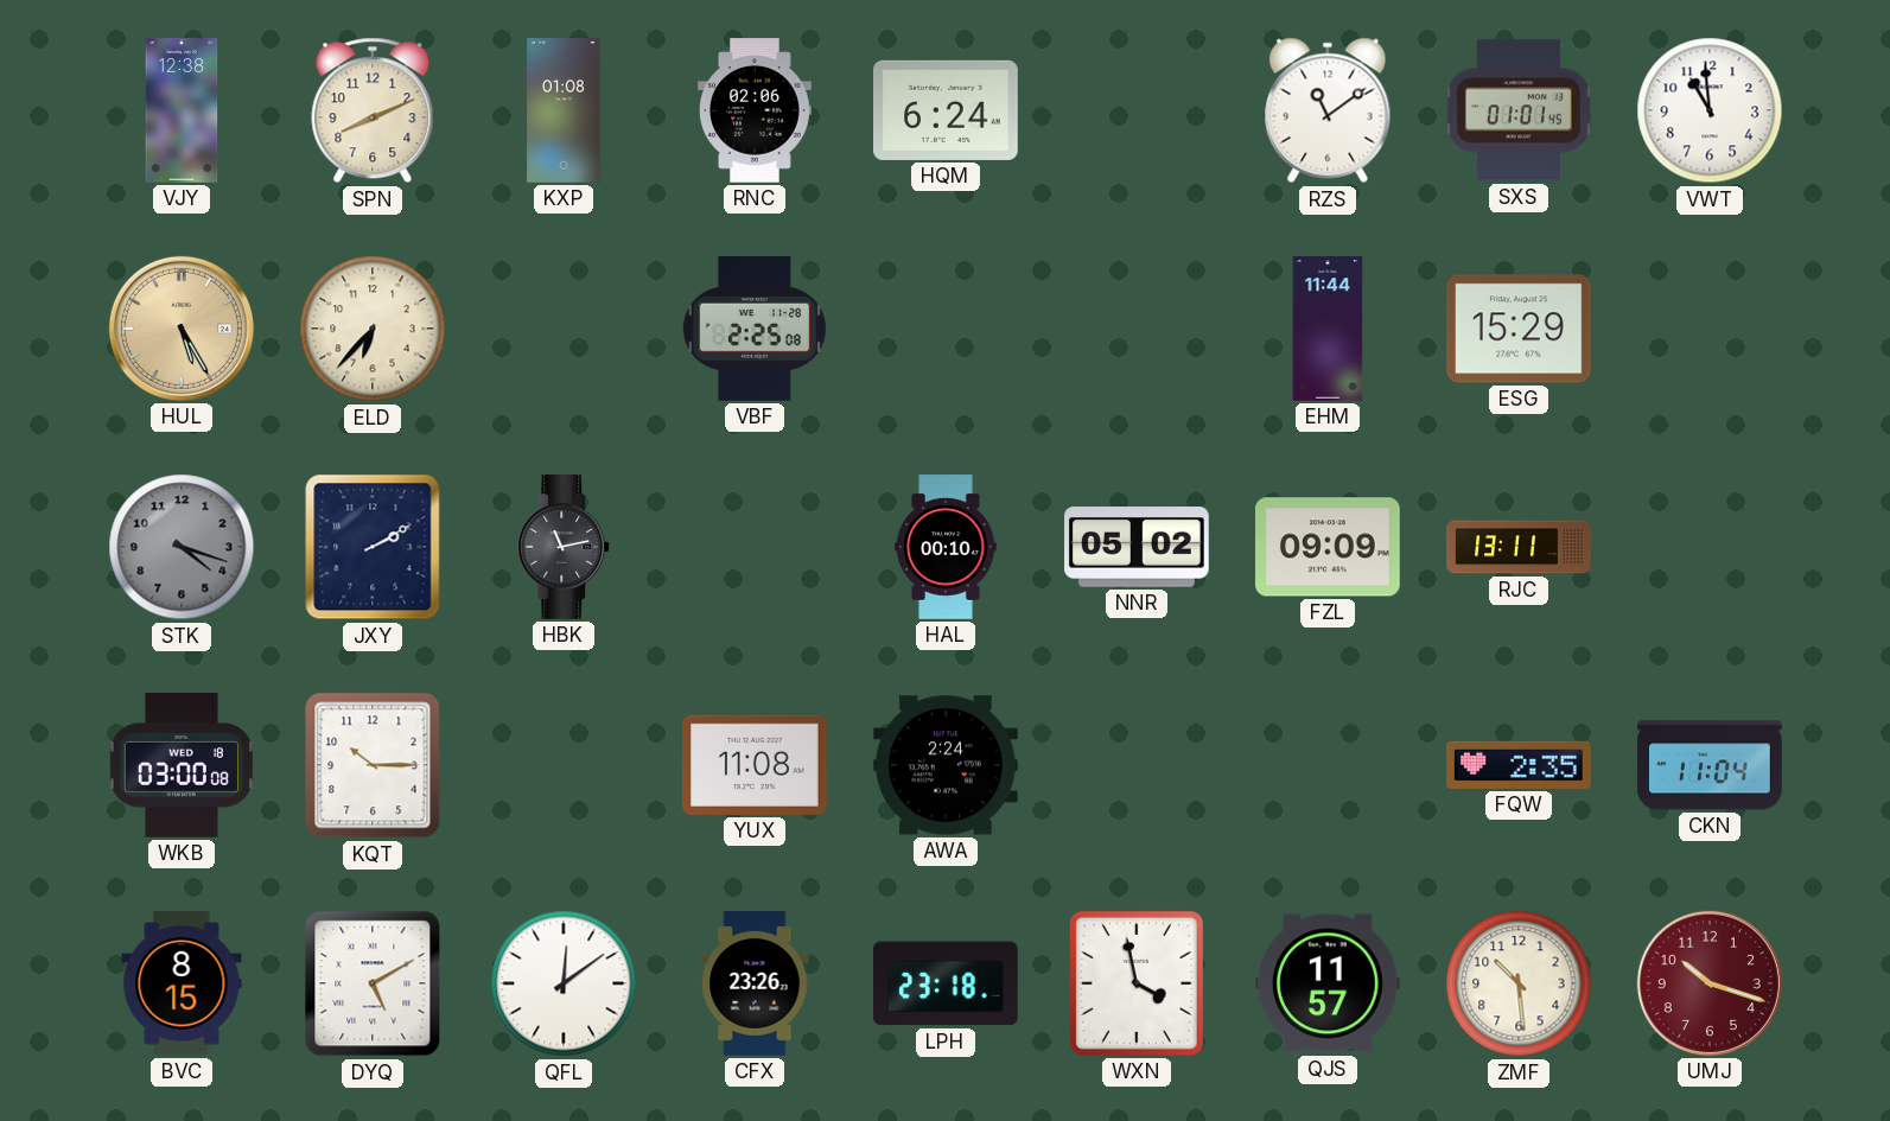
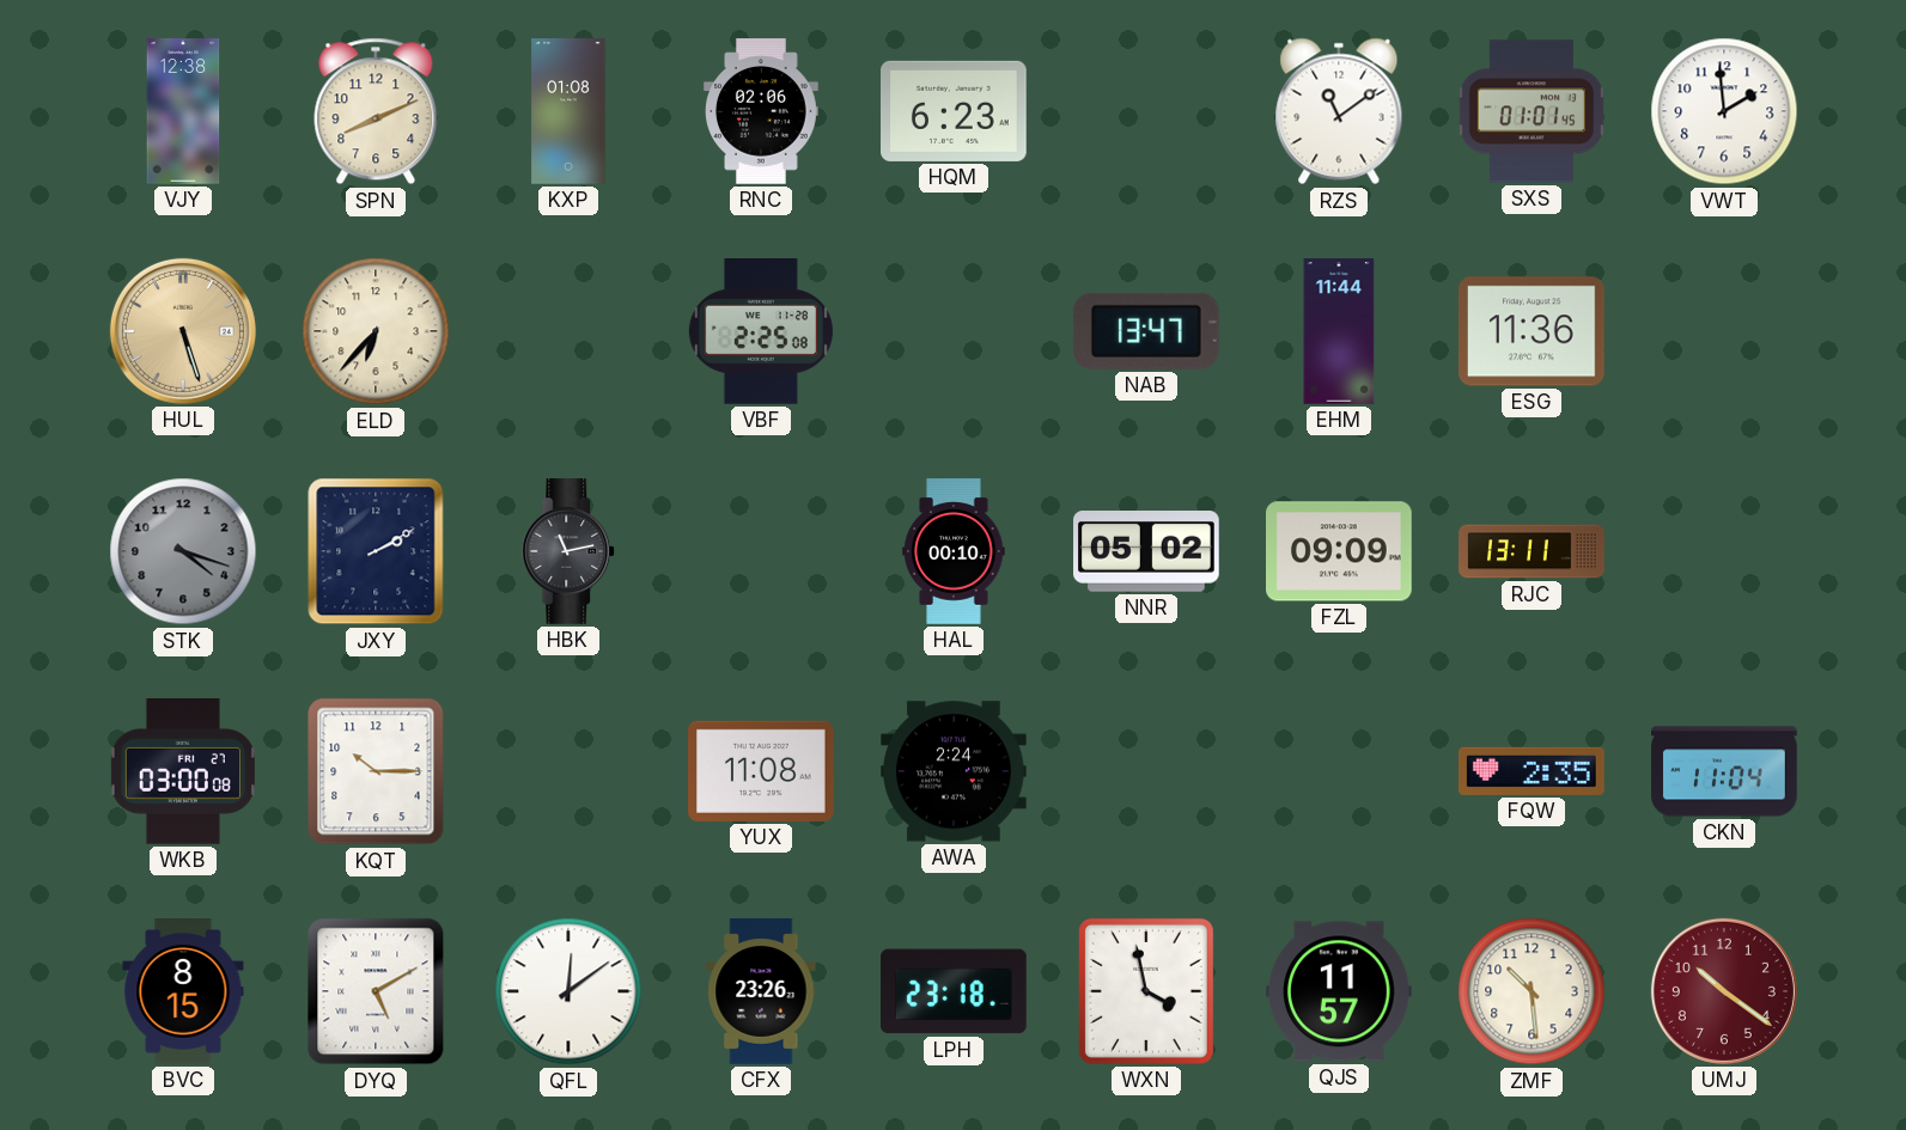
HQM: 6:24 -> 6:23
VWT: 10:59 -> 1:59
HUL: 5:25 -> 5:27
NAB: none -> 13:47
ESG: 15:29 -> 11:36
WKB date: WED 18 -> FRI 27
UMJ: 10:18 -> 10:21
